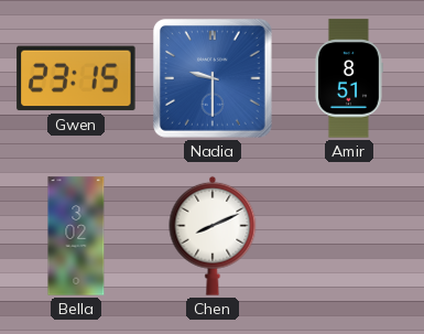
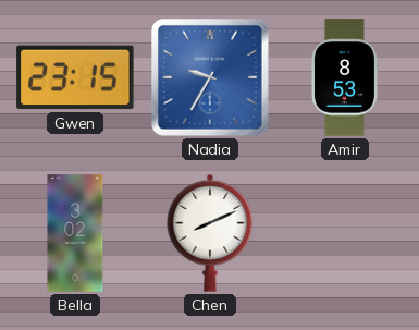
Nadia: 9:30 -> 9:35
Amir: 8:51 -> 8:53
